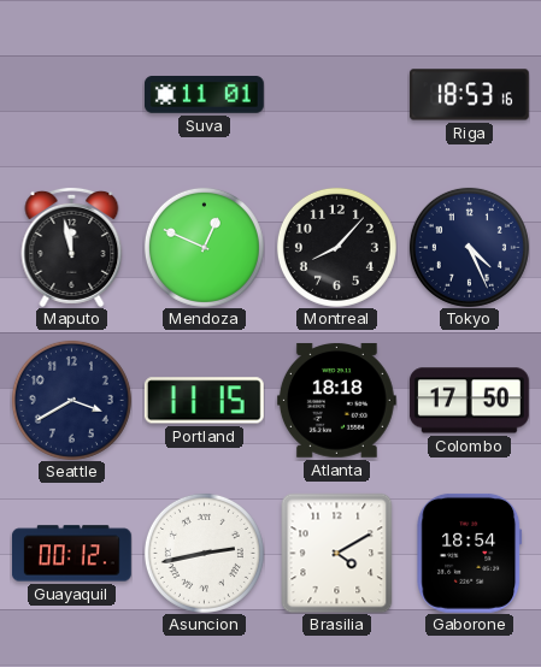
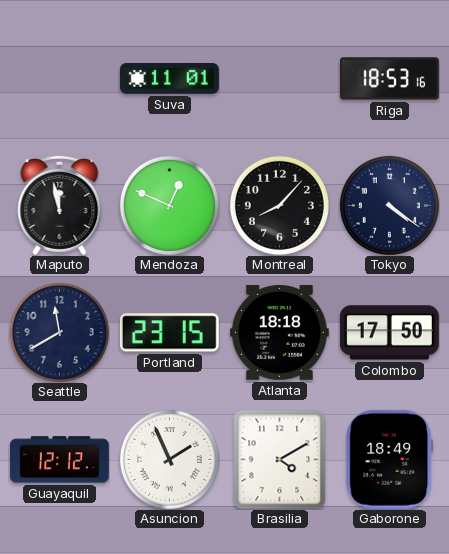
Tokyo: 4:26 -> 4:21
Seattle: 3:40 -> 11:40
Portland: 11:15 -> 23:15
Guayaquil: 00:12 -> 12:12
Asuncion: 2:43 -> 1:56
Gaborone: 18:54 -> 18:49
